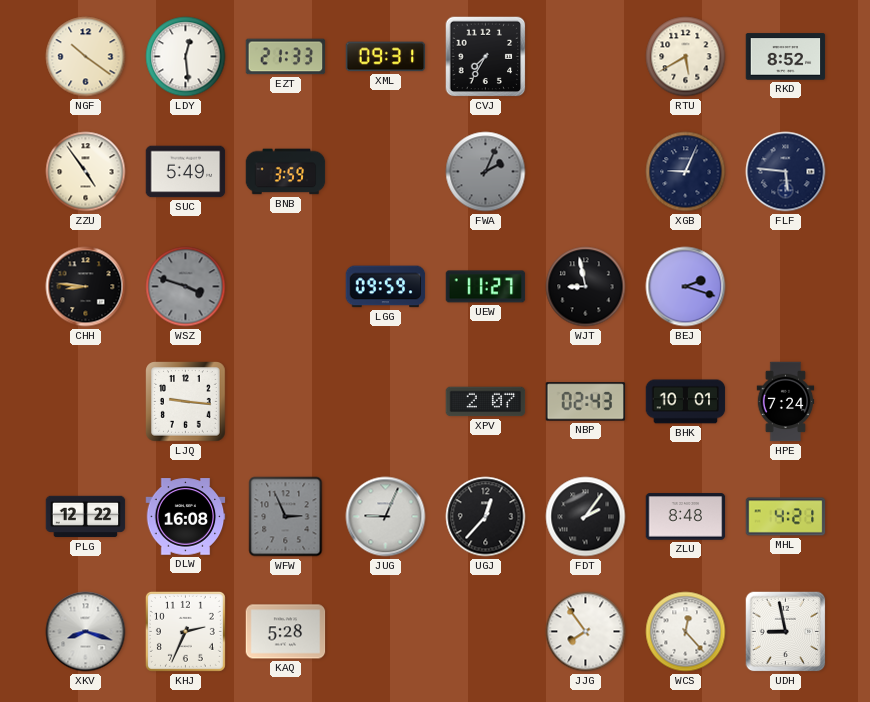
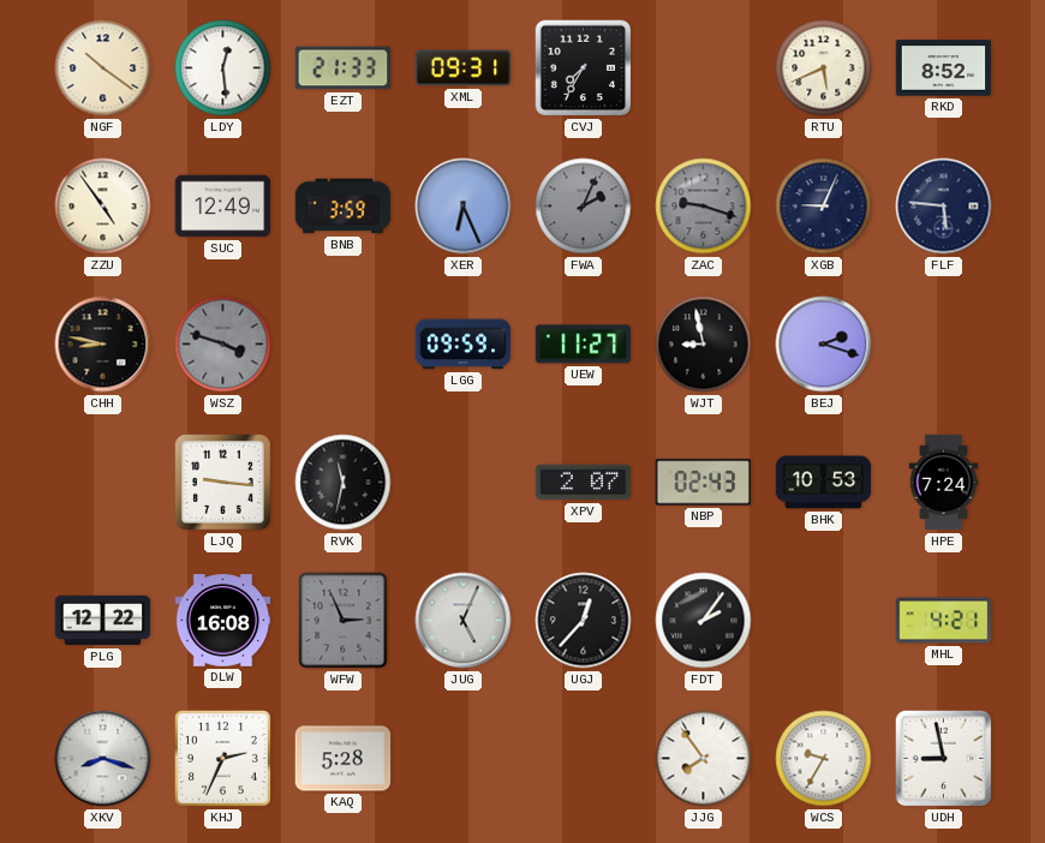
RTU: 5:40 -> 5:41
SUC: 5:49 -> 12:49
XER: none -> 6:26
ZAC: none -> 9:18
CHH: 8:46 -> 8:47
RVK: none -> 11:32
BHK: 10:01 -> 10:53
JUG: 9:04 -> 5:04
ZLU: 8:48 -> none
WCS: 12:23 -> 9:35
